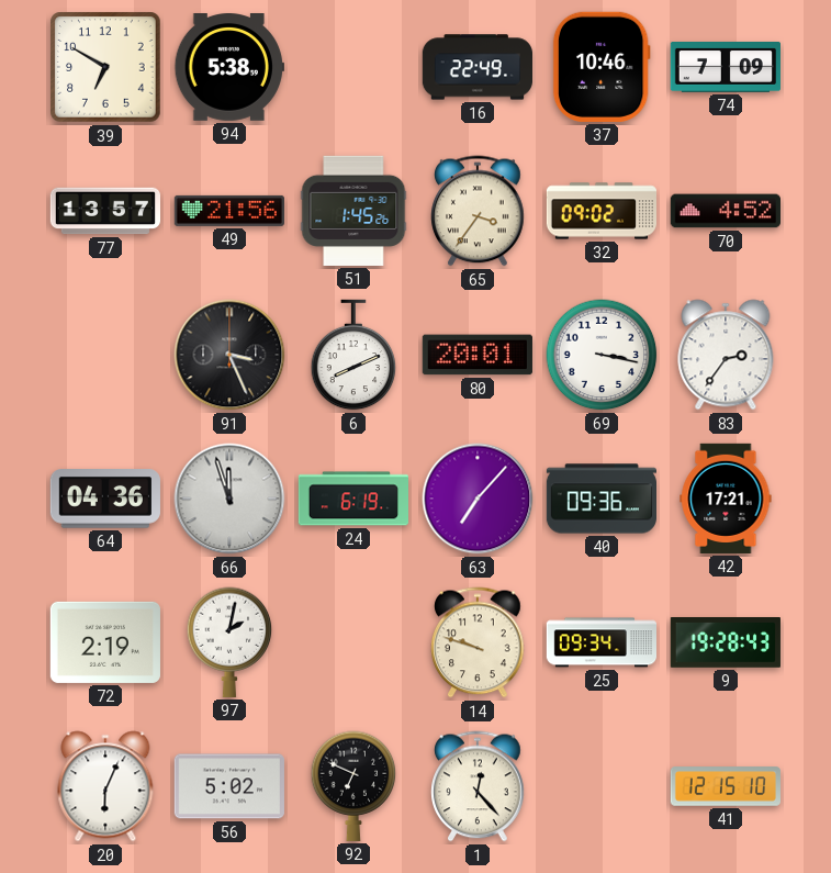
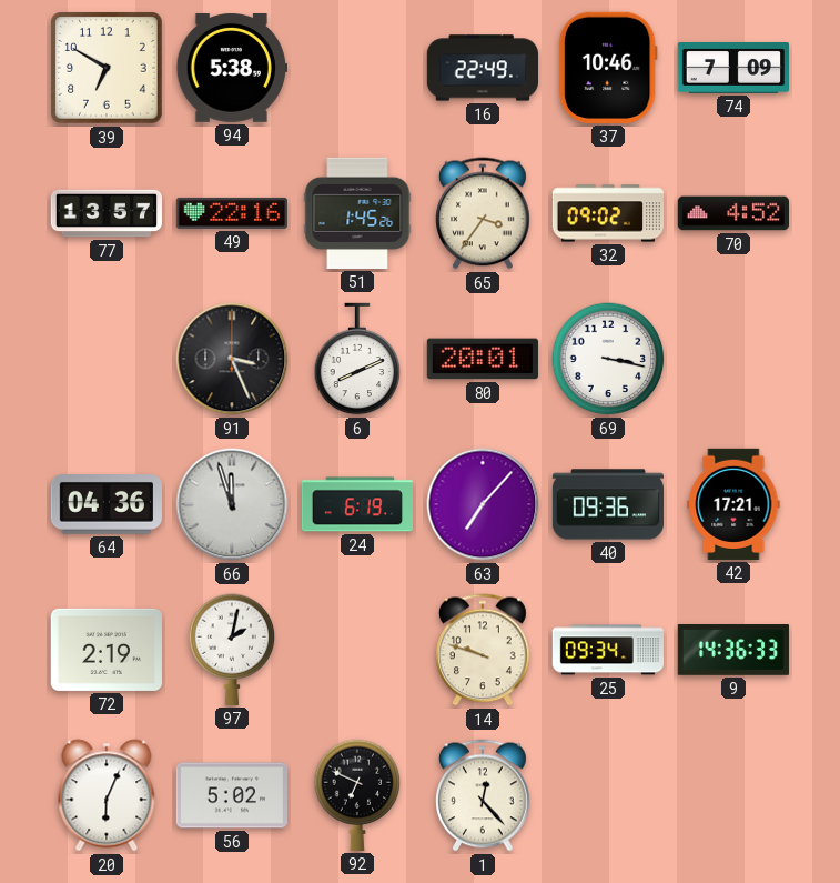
49: 21:56 -> 22:16
83: 2:36 -> none
9: 19:28 -> 14:36
41: 12:15 -> none
